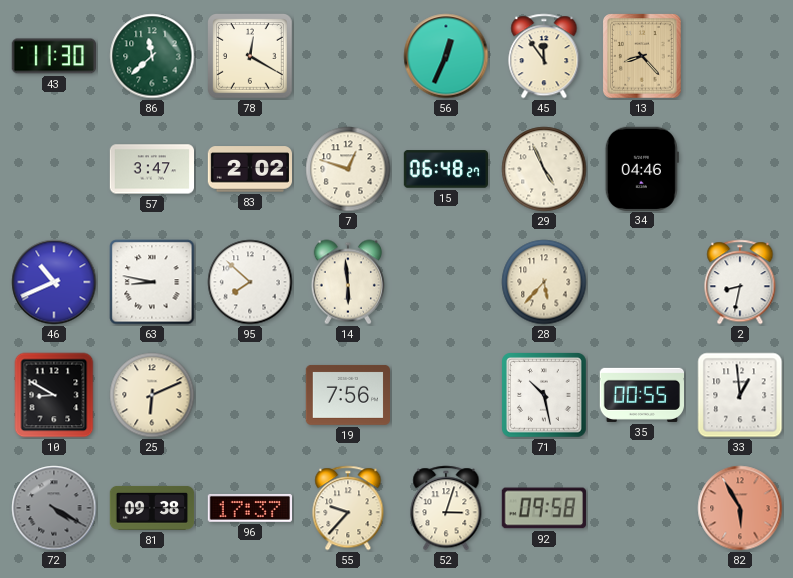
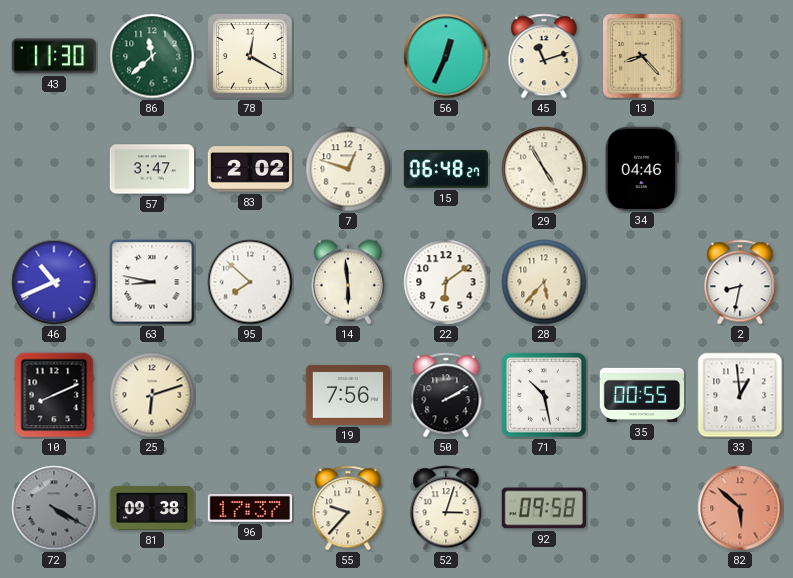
45: 11:54 -> 11:12
29: 4:56 -> 4:55
22: none -> 6:09
10: 8:50 -> 8:11
25: 6:11 -> 6:12
50: none -> 2:10
82: 5:55 -> 5:52
